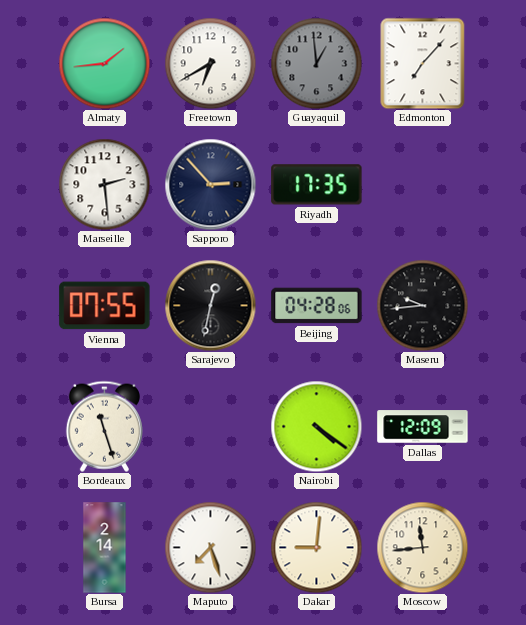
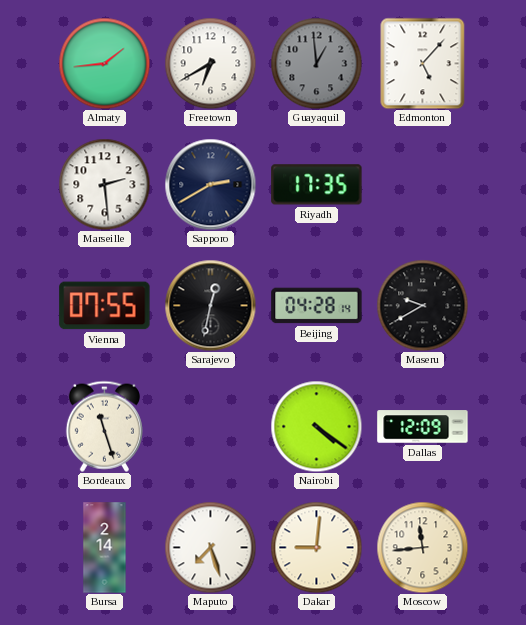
Edmonton: 7:07 -> 5:07
Sapporo: 2:53 -> 2:40
Beijing: 04:28:06 -> 04:28:14
Maseru: 9:44 -> 9:40
